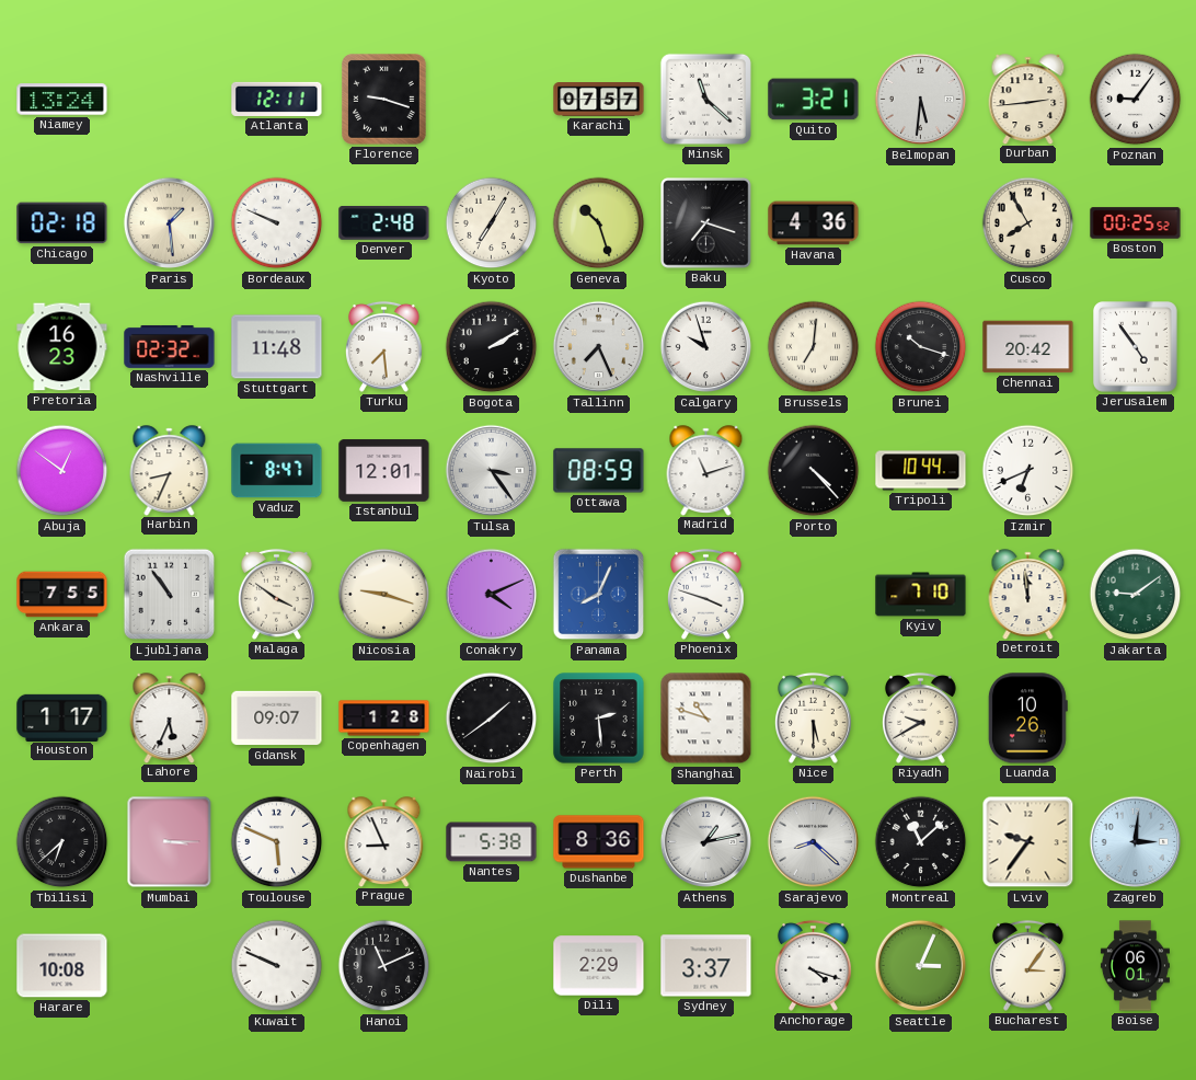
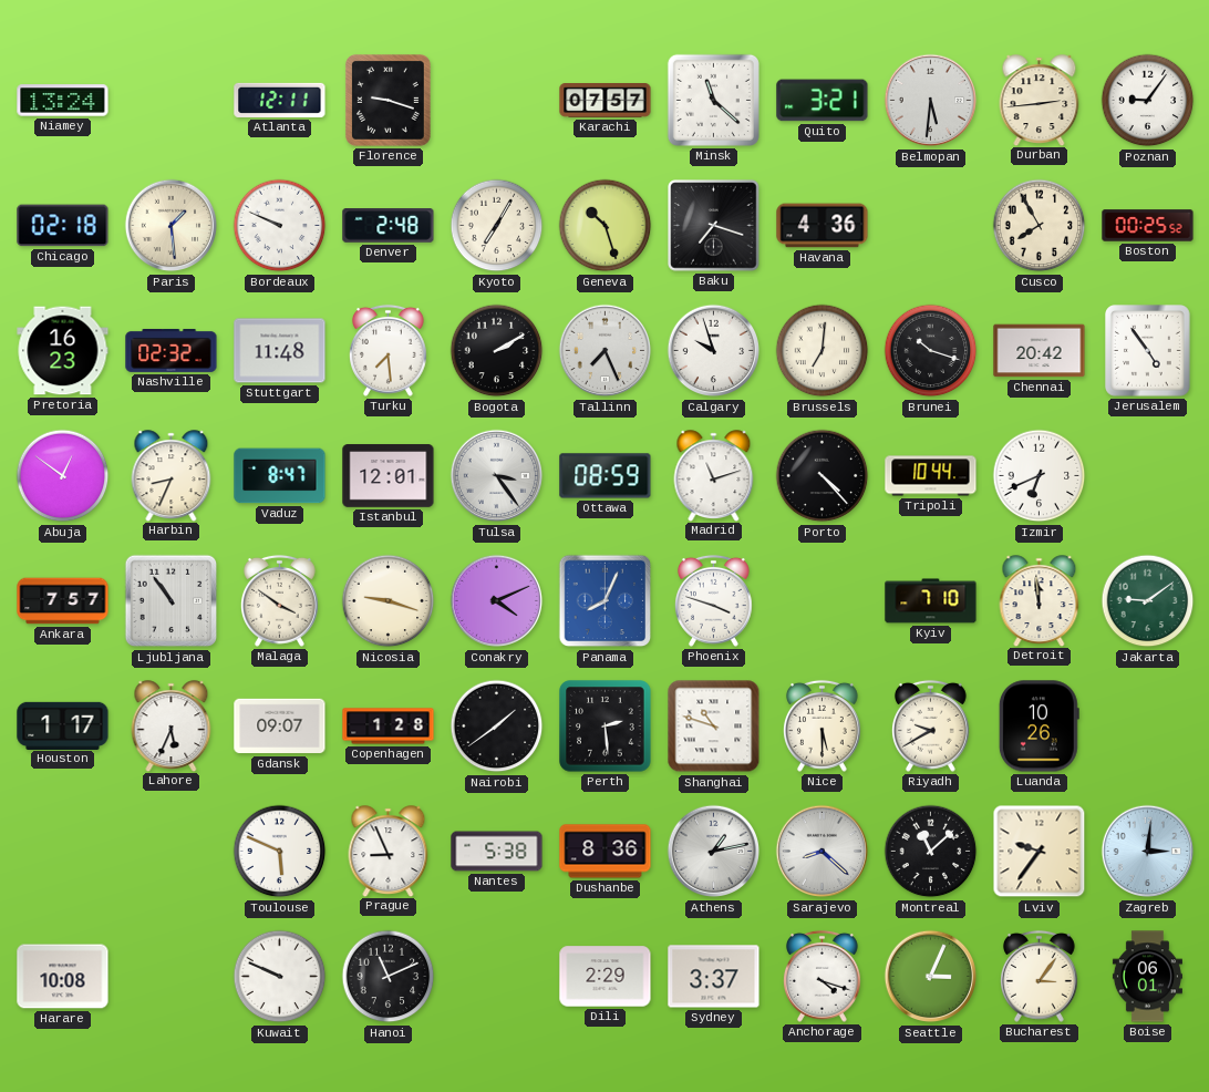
Ankara: 7:55 -> 7:57
Tbilisi: 6:38 -> none
Mumbai: 3:15 -> none
